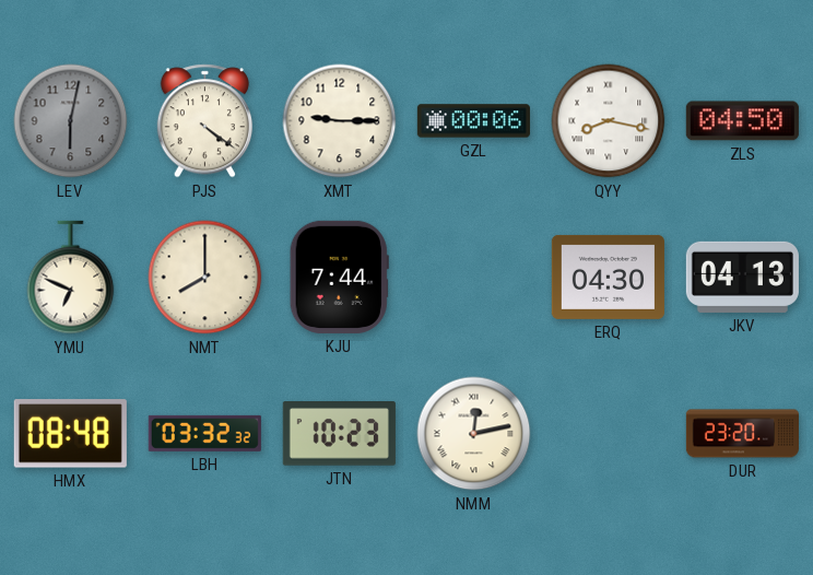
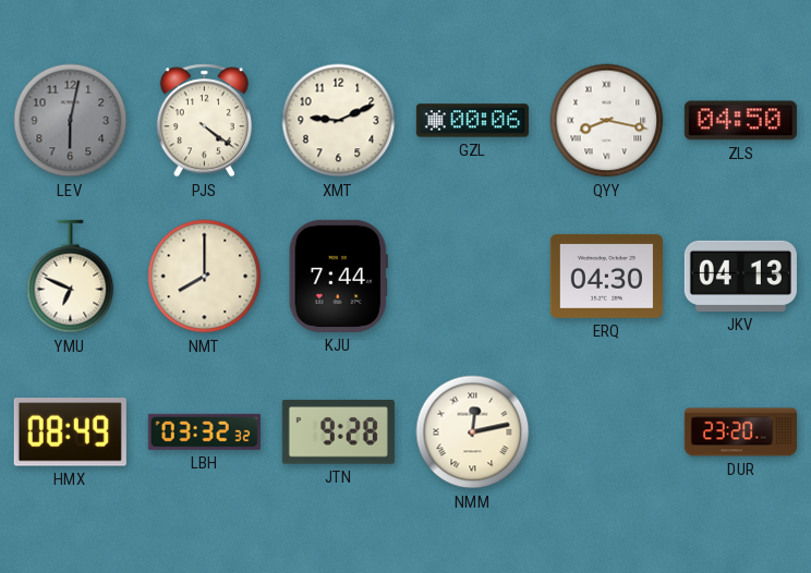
XMT: 9:15 -> 9:11
HMX: 08:48 -> 08:49
JTN: 10:23 -> 9:28
